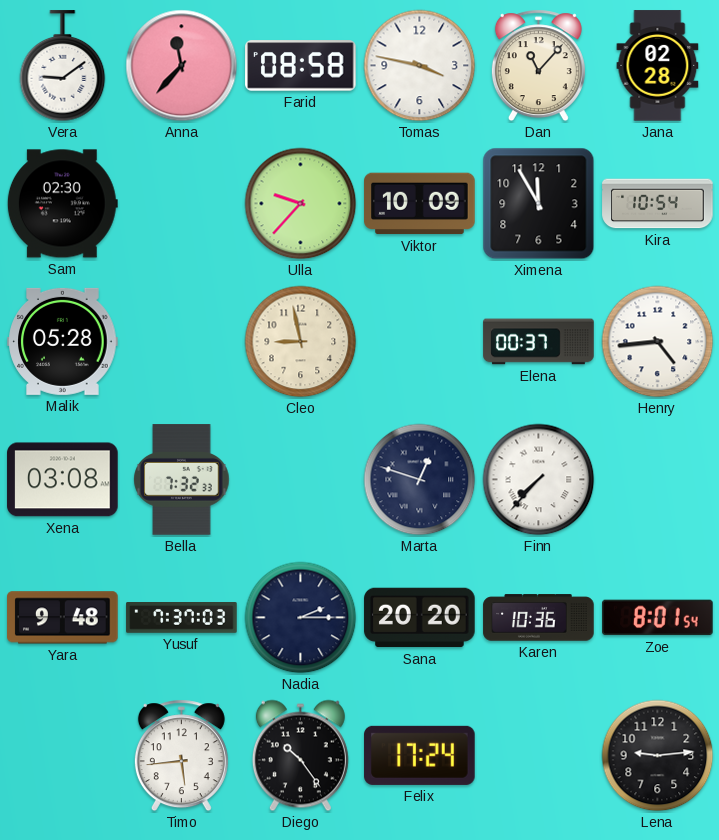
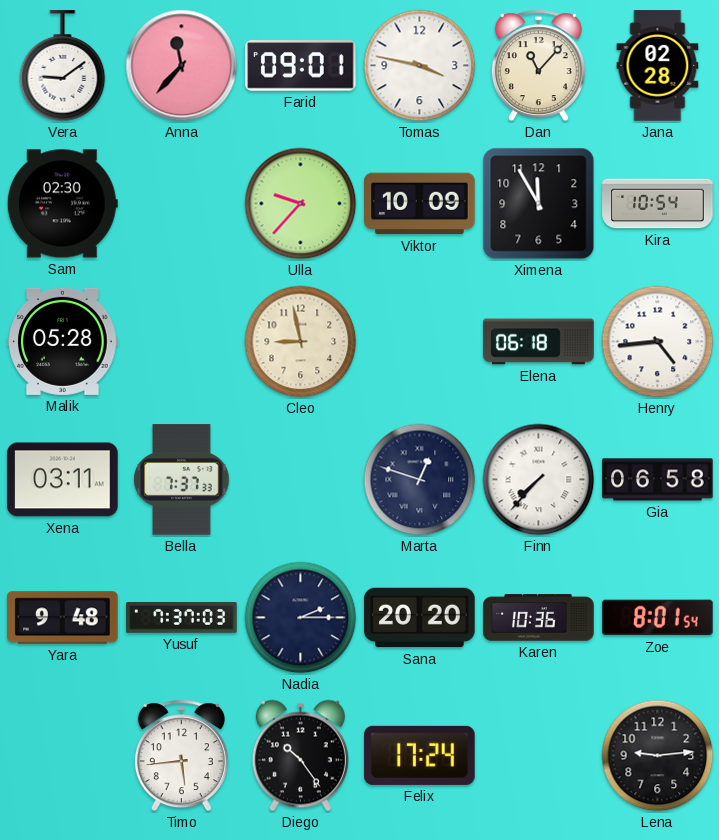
Farid: 08:58 -> 09:01
Elena: 00:37 -> 06:18
Xena: 03:08 -> 03:11
Bella: 7:32 -> 7:37
Gia: none -> 06:58
